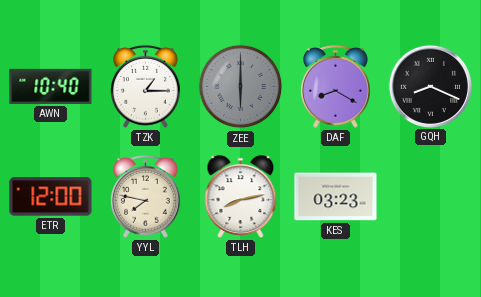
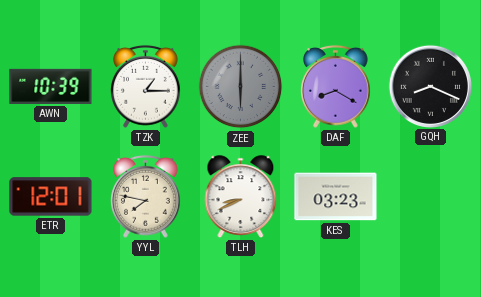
AWN: 10:40 -> 10:39
ETR: 12:00 -> 12:01
TLH: 8:13 -> 8:41
